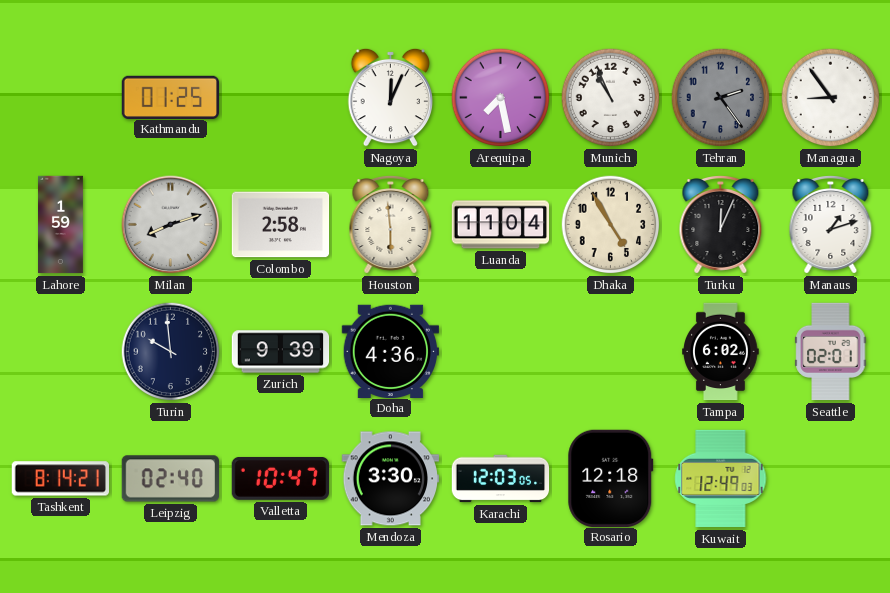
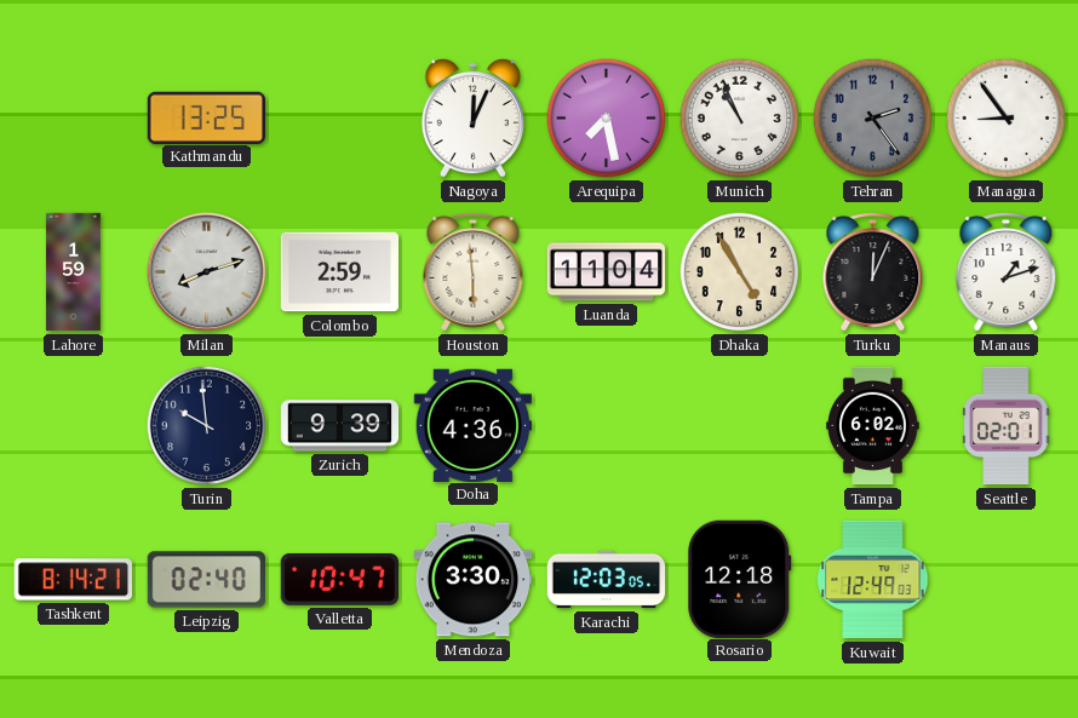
Kathmandu: 01:25 -> 13:25
Colombo: 2:58 -> 2:59
